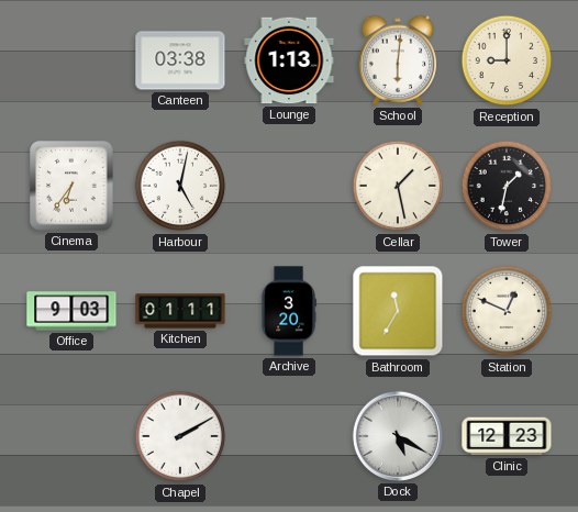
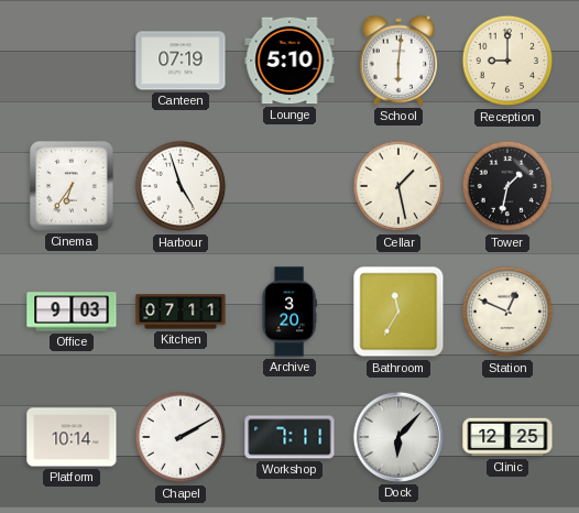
Canteen: 03:38 -> 07:19
Lounge: 1:13 -> 5:10
Harbour: 5:02 -> 4:57
Kitchen: 01:11 -> 07:11
Platform: none -> 10:14
Workshop: none -> 7:11
Dock: 5:20 -> 6:07
Clinic: 12:23 -> 12:25
